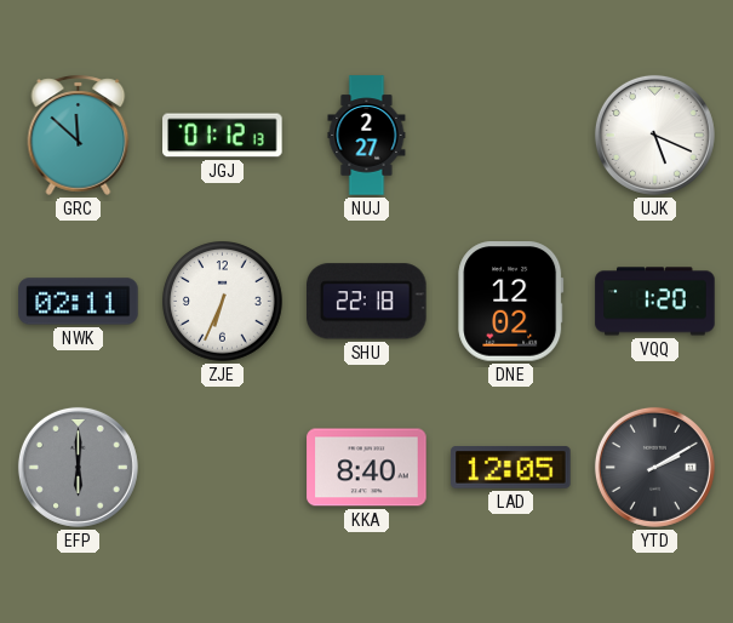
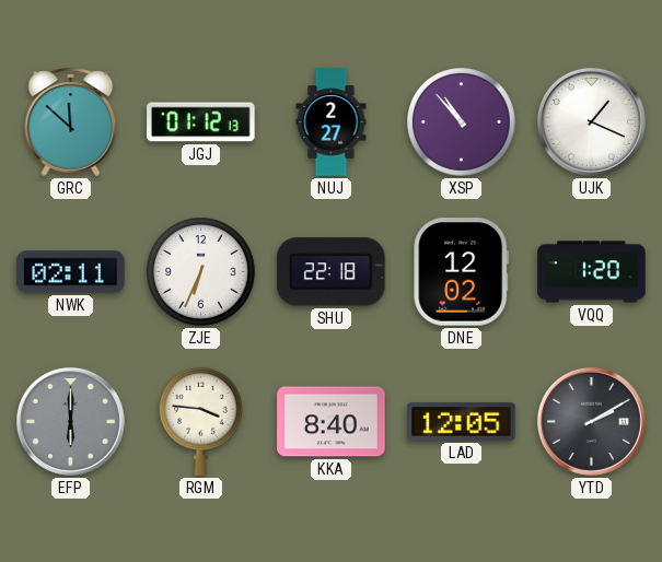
XSP: none -> 10:53
UJK: 5:19 -> 1:19
RGM: none -> 3:46
